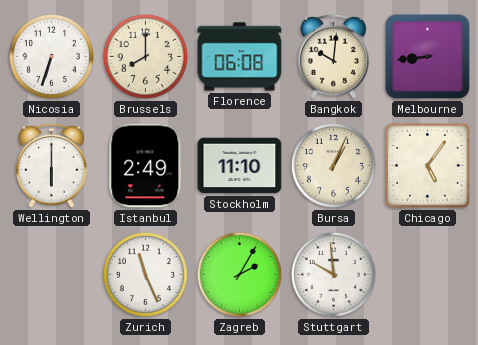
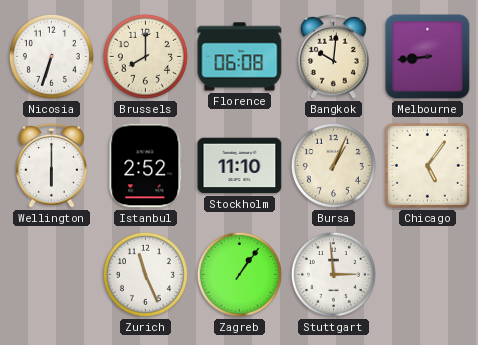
Istanbul: 2:49 -> 2:52
Zagreb: 2:05 -> 1:06
Stuttgart: 9:59 -> 2:59
